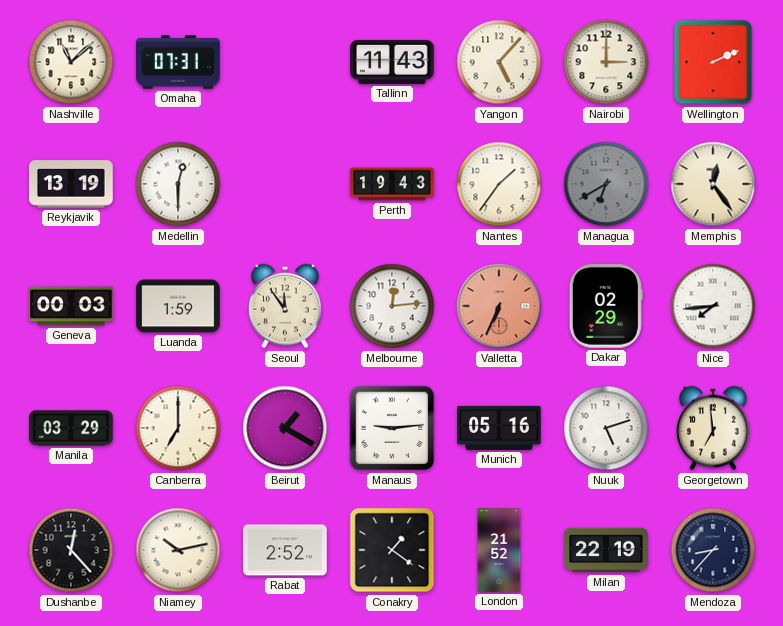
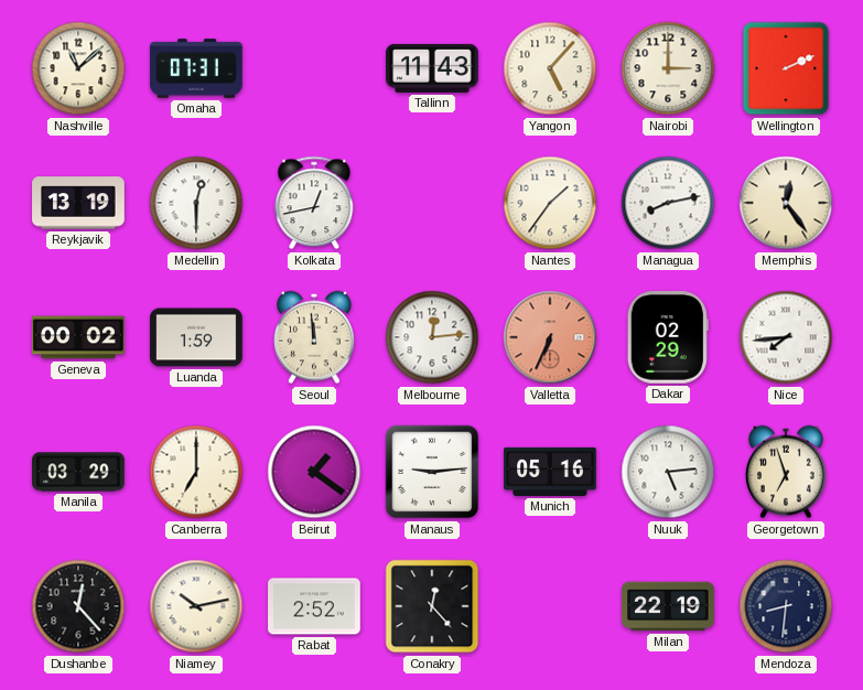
Kolkata: none -> 12:43
Perth: 19:43 -> none
Managua: 6:40 -> 8:13
Managua dial: grey -> white
Geneva: 00:03 -> 00:02
Seoul: 11:54 -> 11:59
Beirut: 1:20 -> 1:21
Nuuk: 5:12 -> 5:14
Georgetown: 6:59 -> 6:57
Conakry: 1:21 -> 12:23
London: 21:52 -> none
Mendoza: 8:37 -> 8:31
